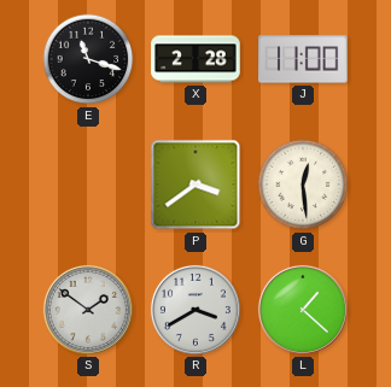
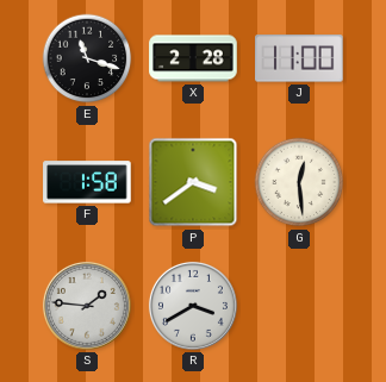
F: none -> 1:58
S: 1:51 -> 1:46
L: 1:22 -> none
